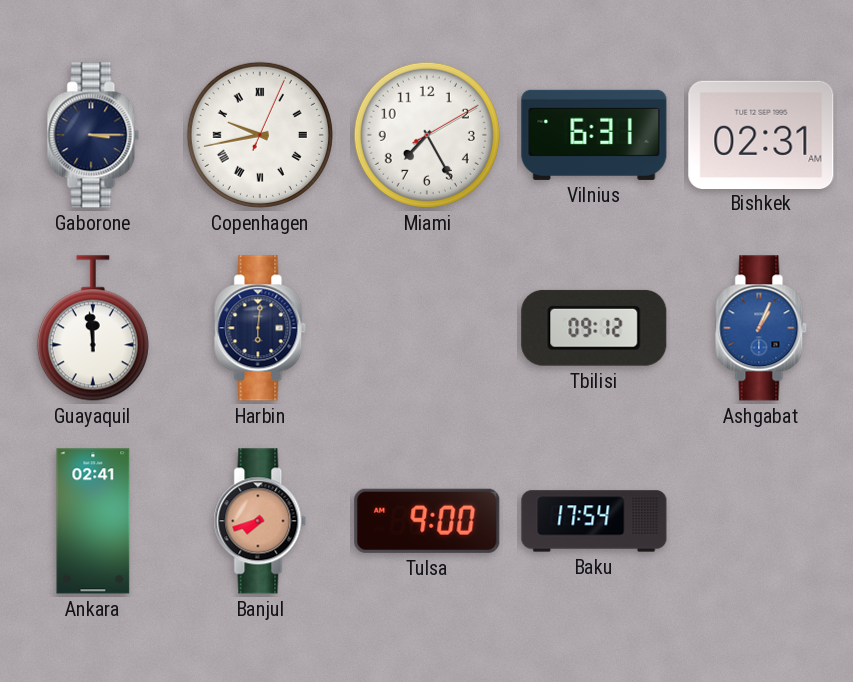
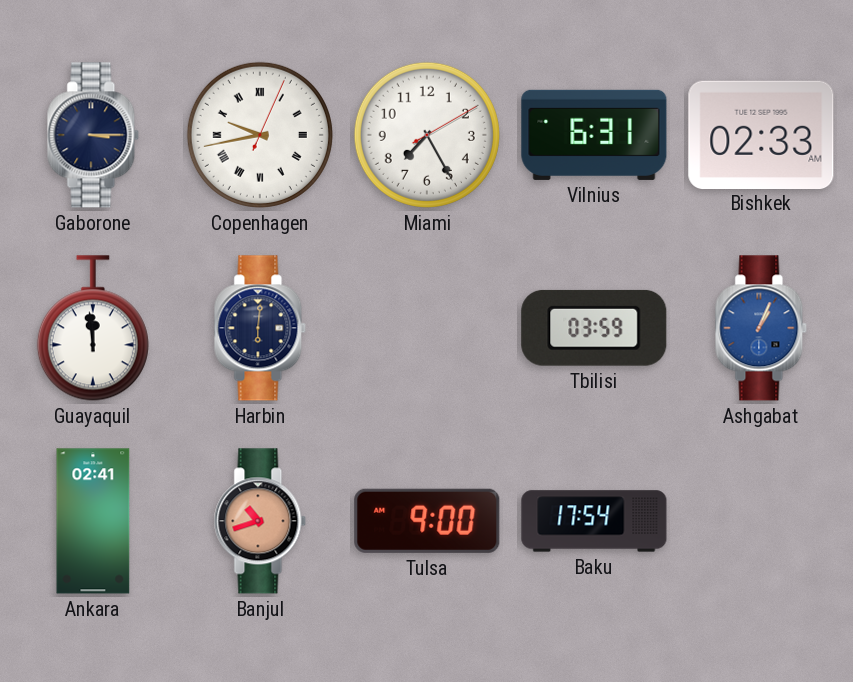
Bishkek: 02:31 -> 02:33
Tbilisi: 09:12 -> 03:59
Banjul: 7:42 -> 10:42
